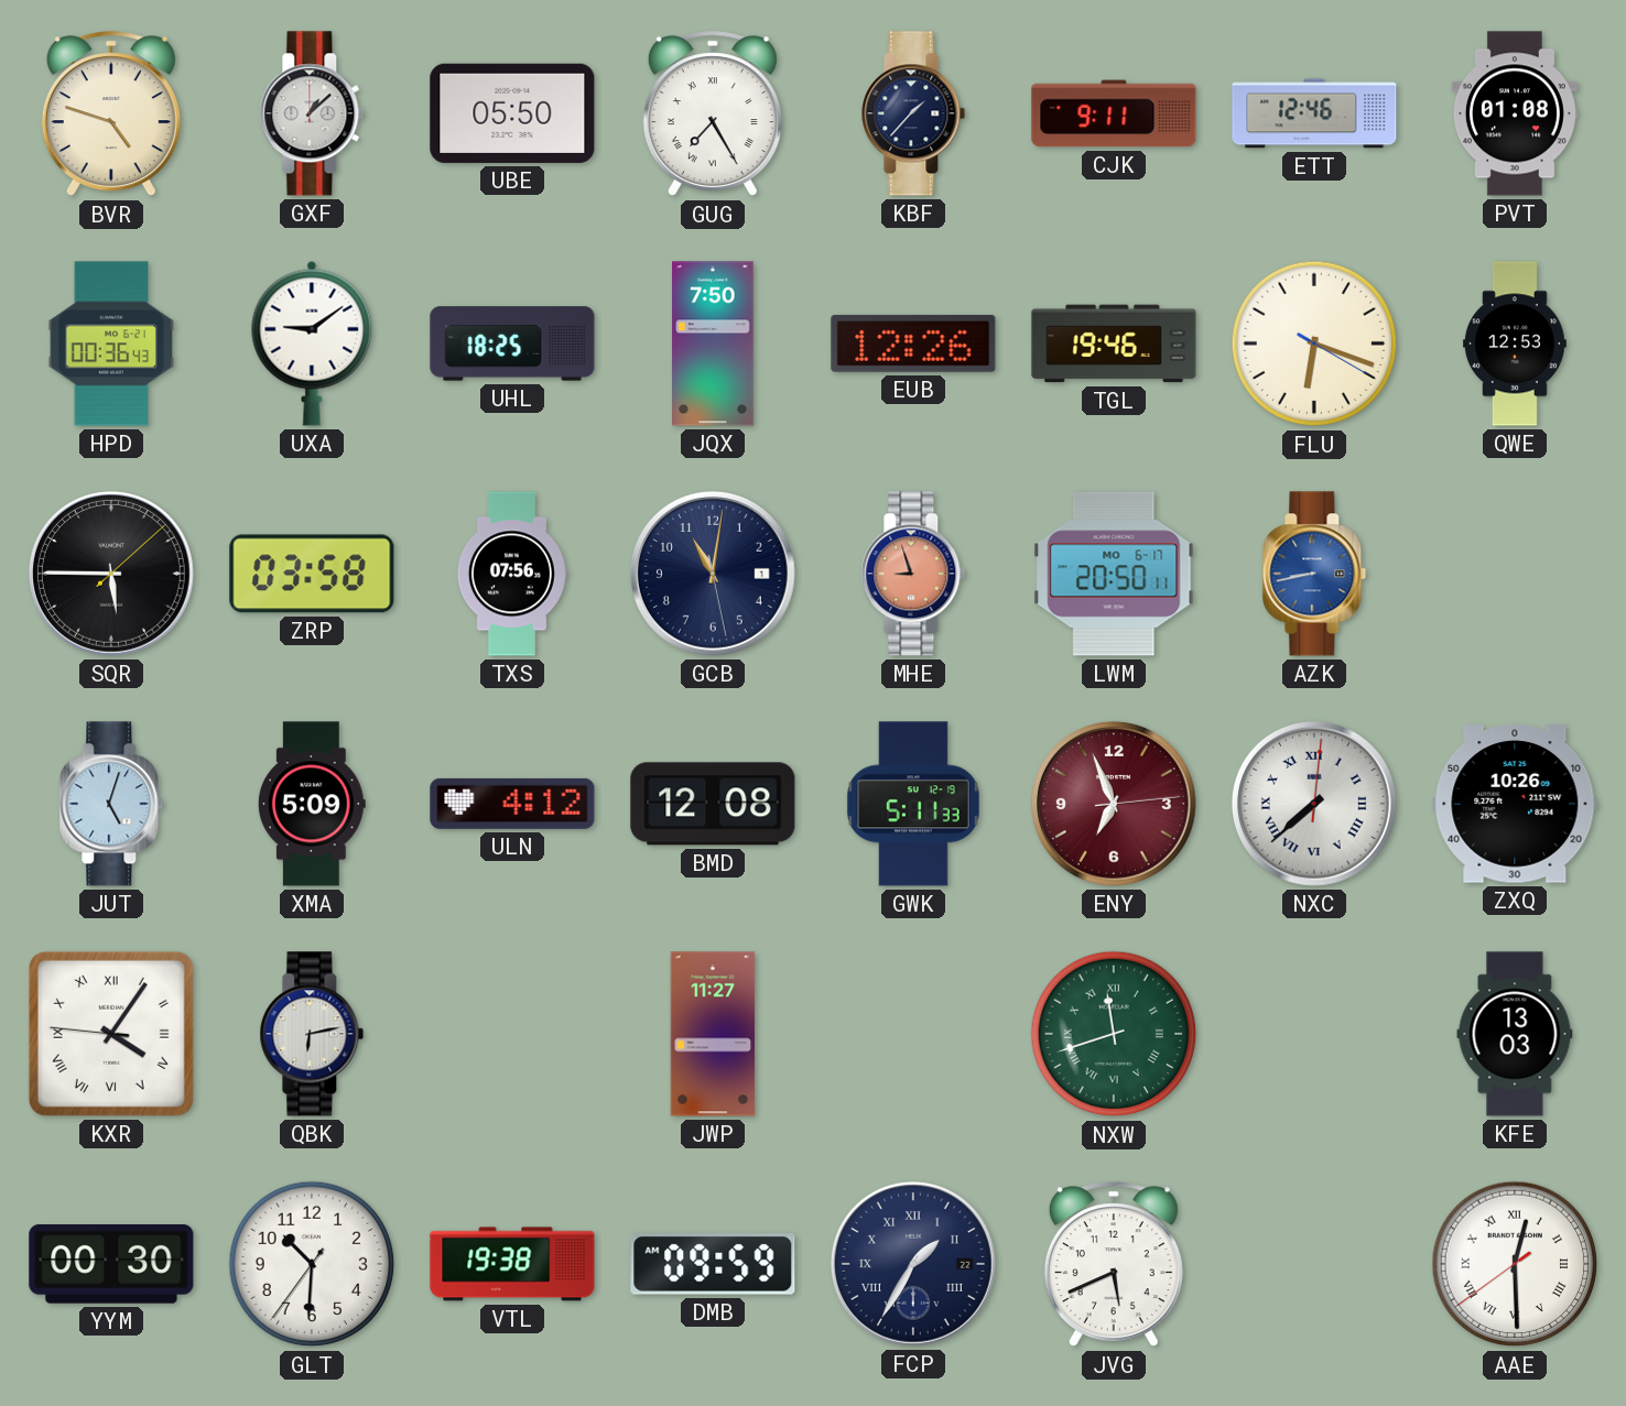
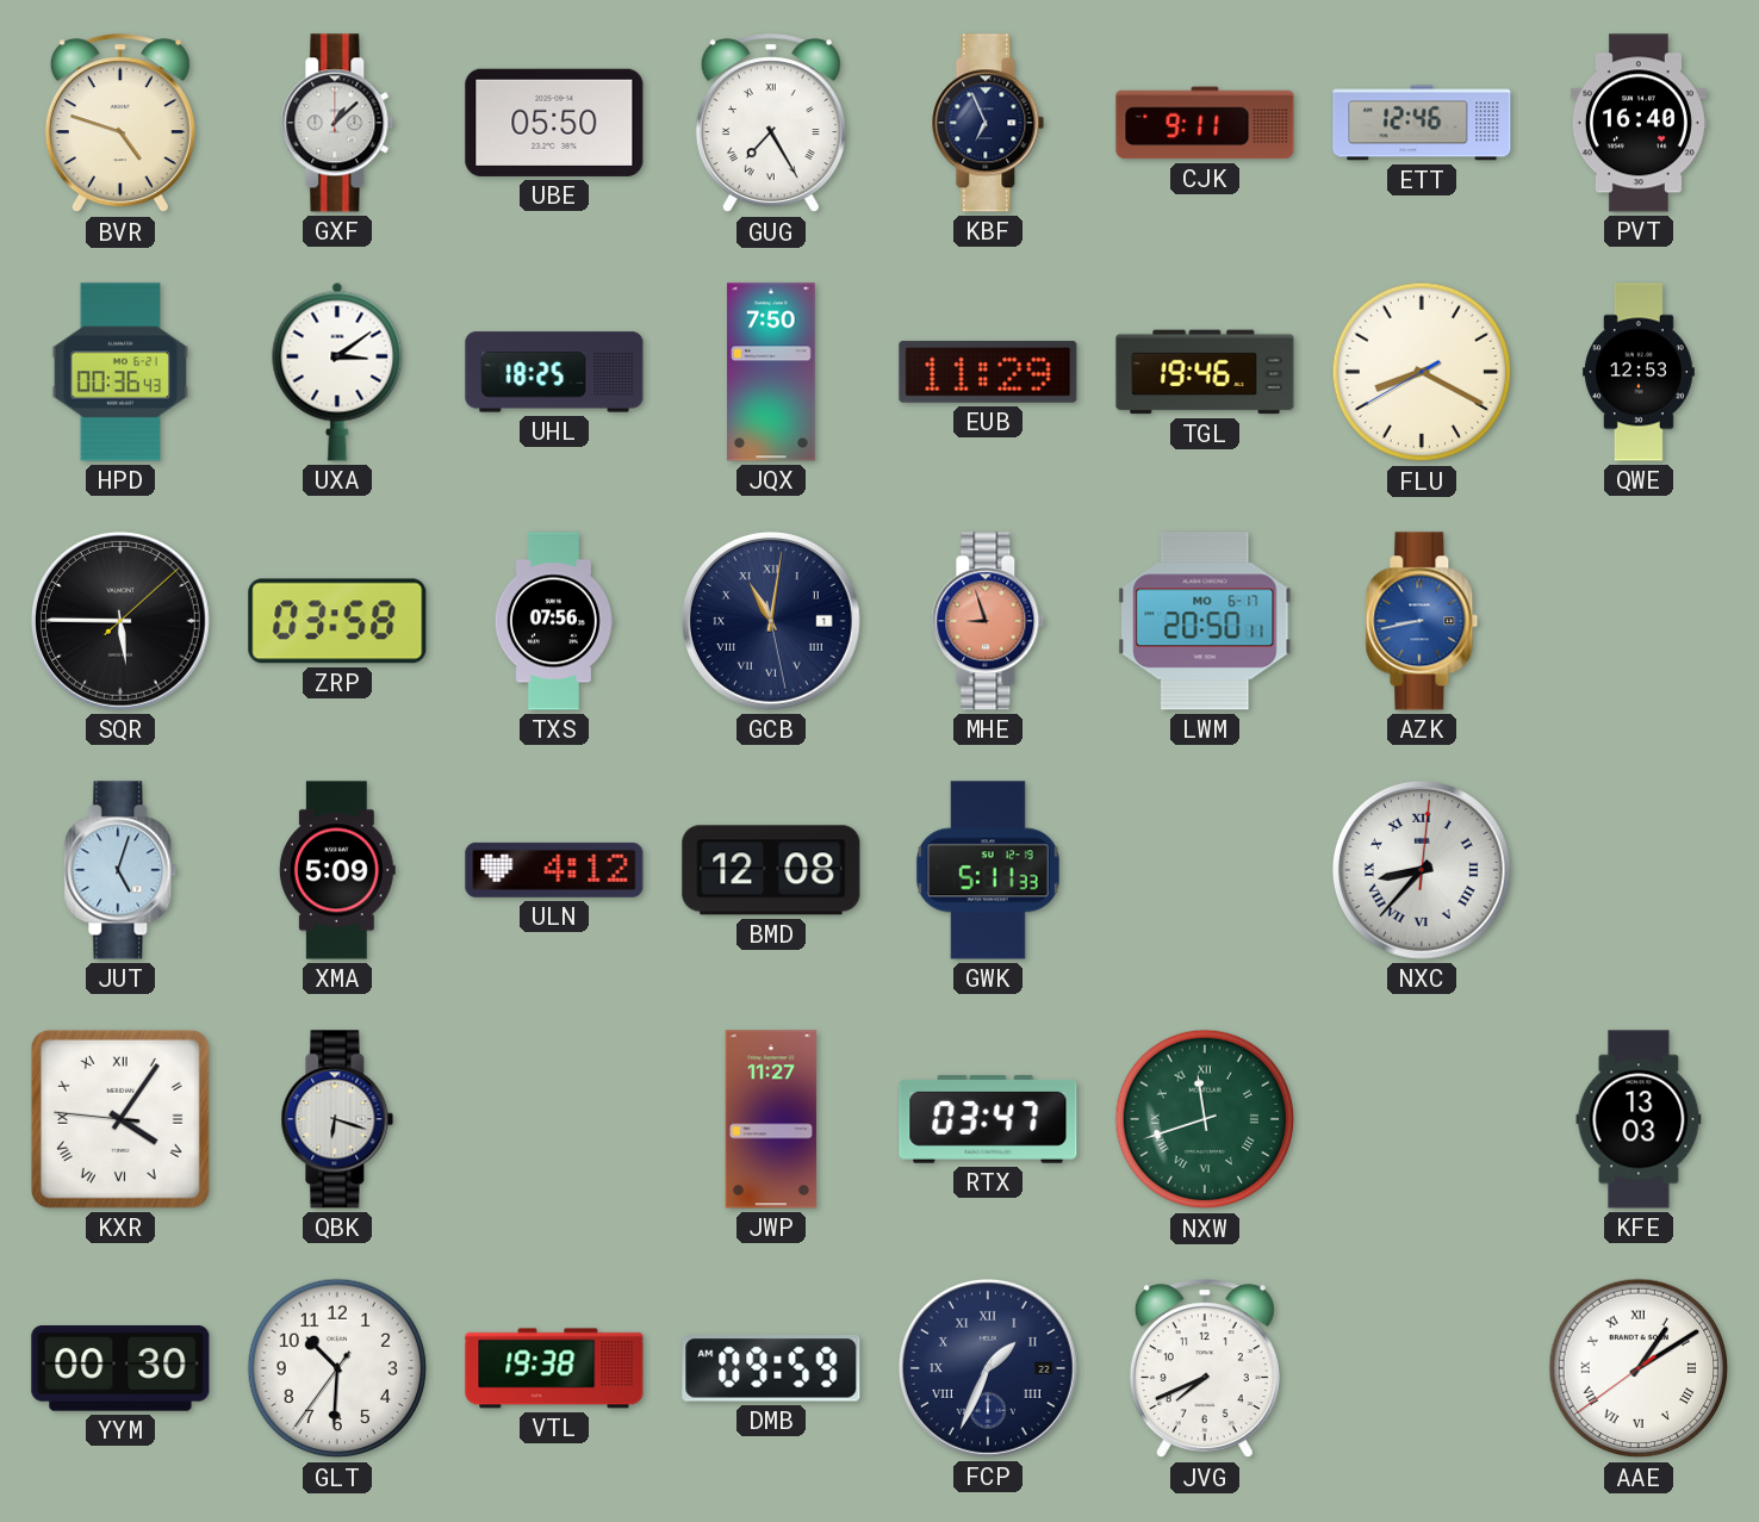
KBF: 1:37 -> 6:56
PVT: 01:08 -> 16:40
UXA: 9:09 -> 3:09
EUB: 12:26 -> 11:29
FLU: 6:18 -> 8:19
GCB numerals: Arabic -> Roman
ENY: 6:56 -> none
NXC: 7:38 -> 8:37
ZXQ: 10:26 -> none
QBK: 6:13 -> 6:18
RTX: none -> 03:47
FCP: 1:35 -> 1:34
JVG: 5:41 -> 7:41
AAE: 12:29 -> 1:09
